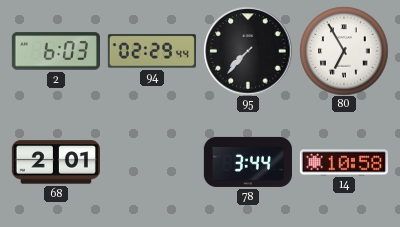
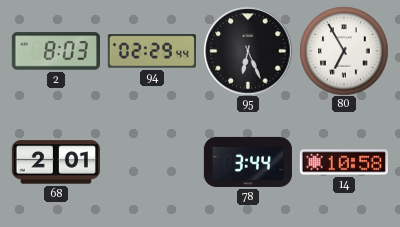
2: 6:03 -> 8:03
95: 7:37 -> 6:26
